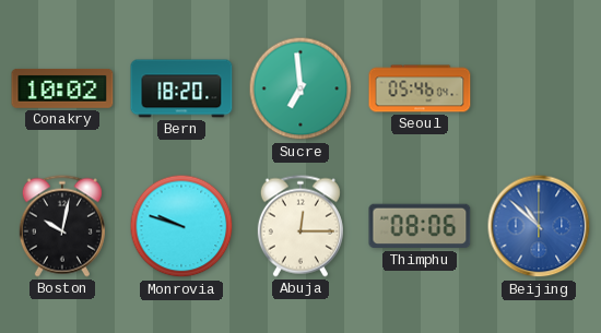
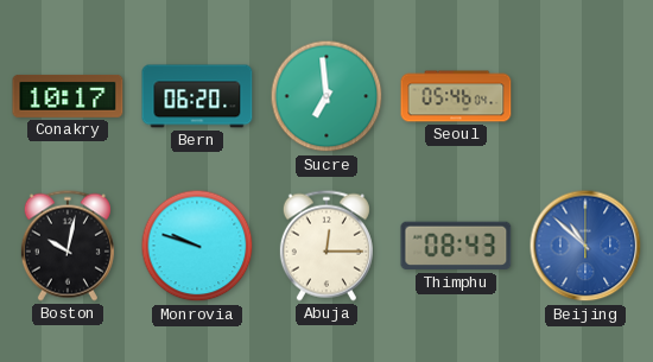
Conakry: 10:02 -> 10:17
Bern: 18:20 -> 06:20
Thimphu: 08:06 -> 08:43
